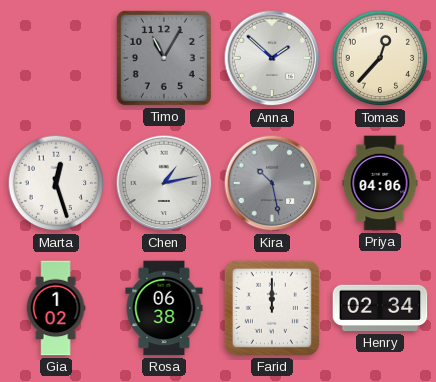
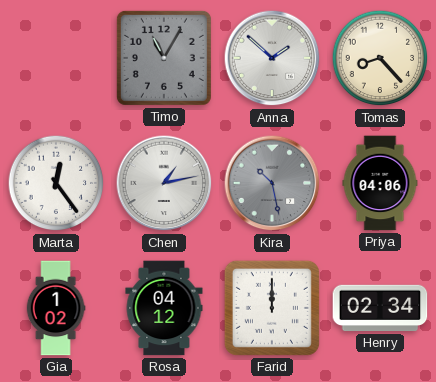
Tomas: 12:37 -> 8:23
Marta: 12:27 -> 12:24
Rosa: 06:38 -> 04:12
